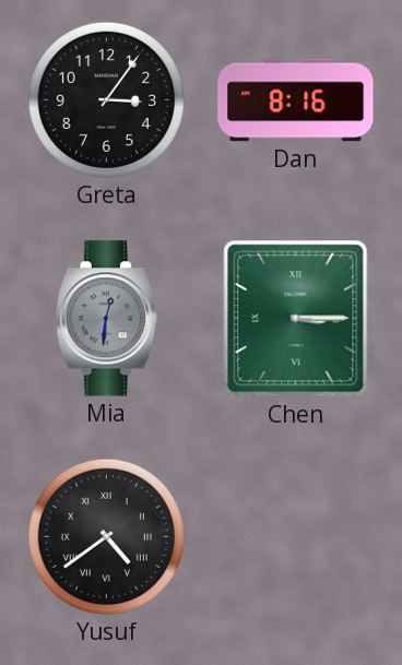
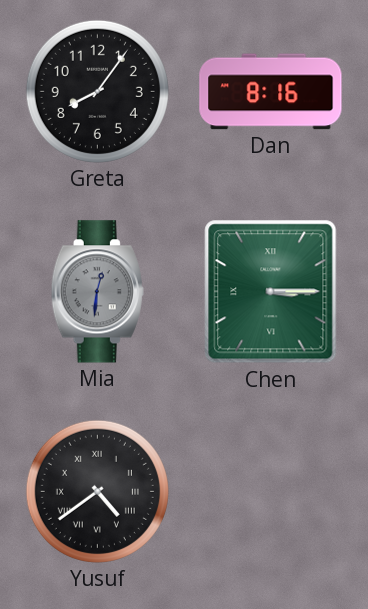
Greta: 3:06 -> 8:06
